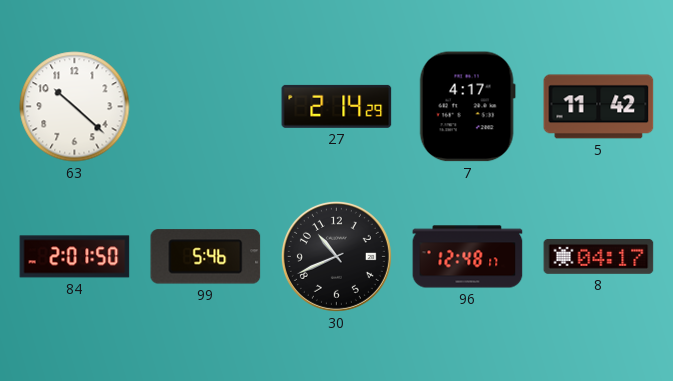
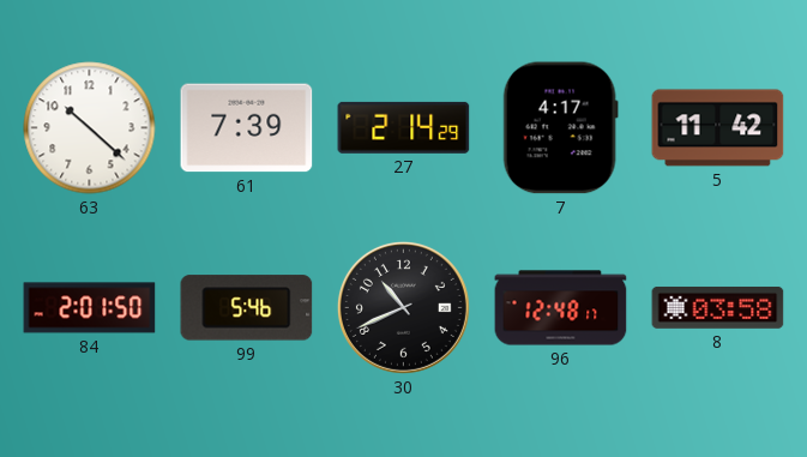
61: none -> 7:39
8: 04:17 -> 03:58
